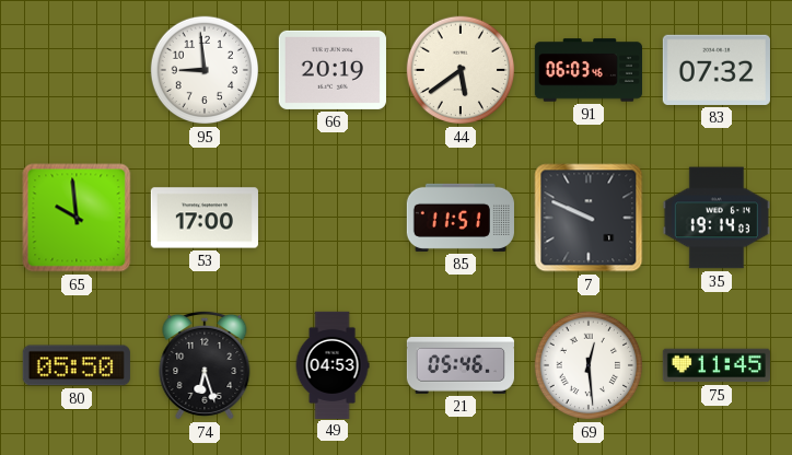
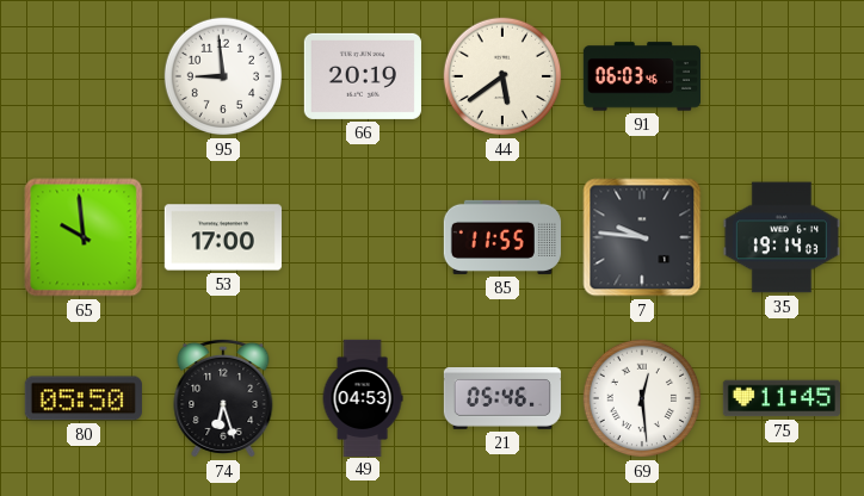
83: 07:32 -> none
85: 11:51 -> 11:55
7: 9:49 -> 9:46
